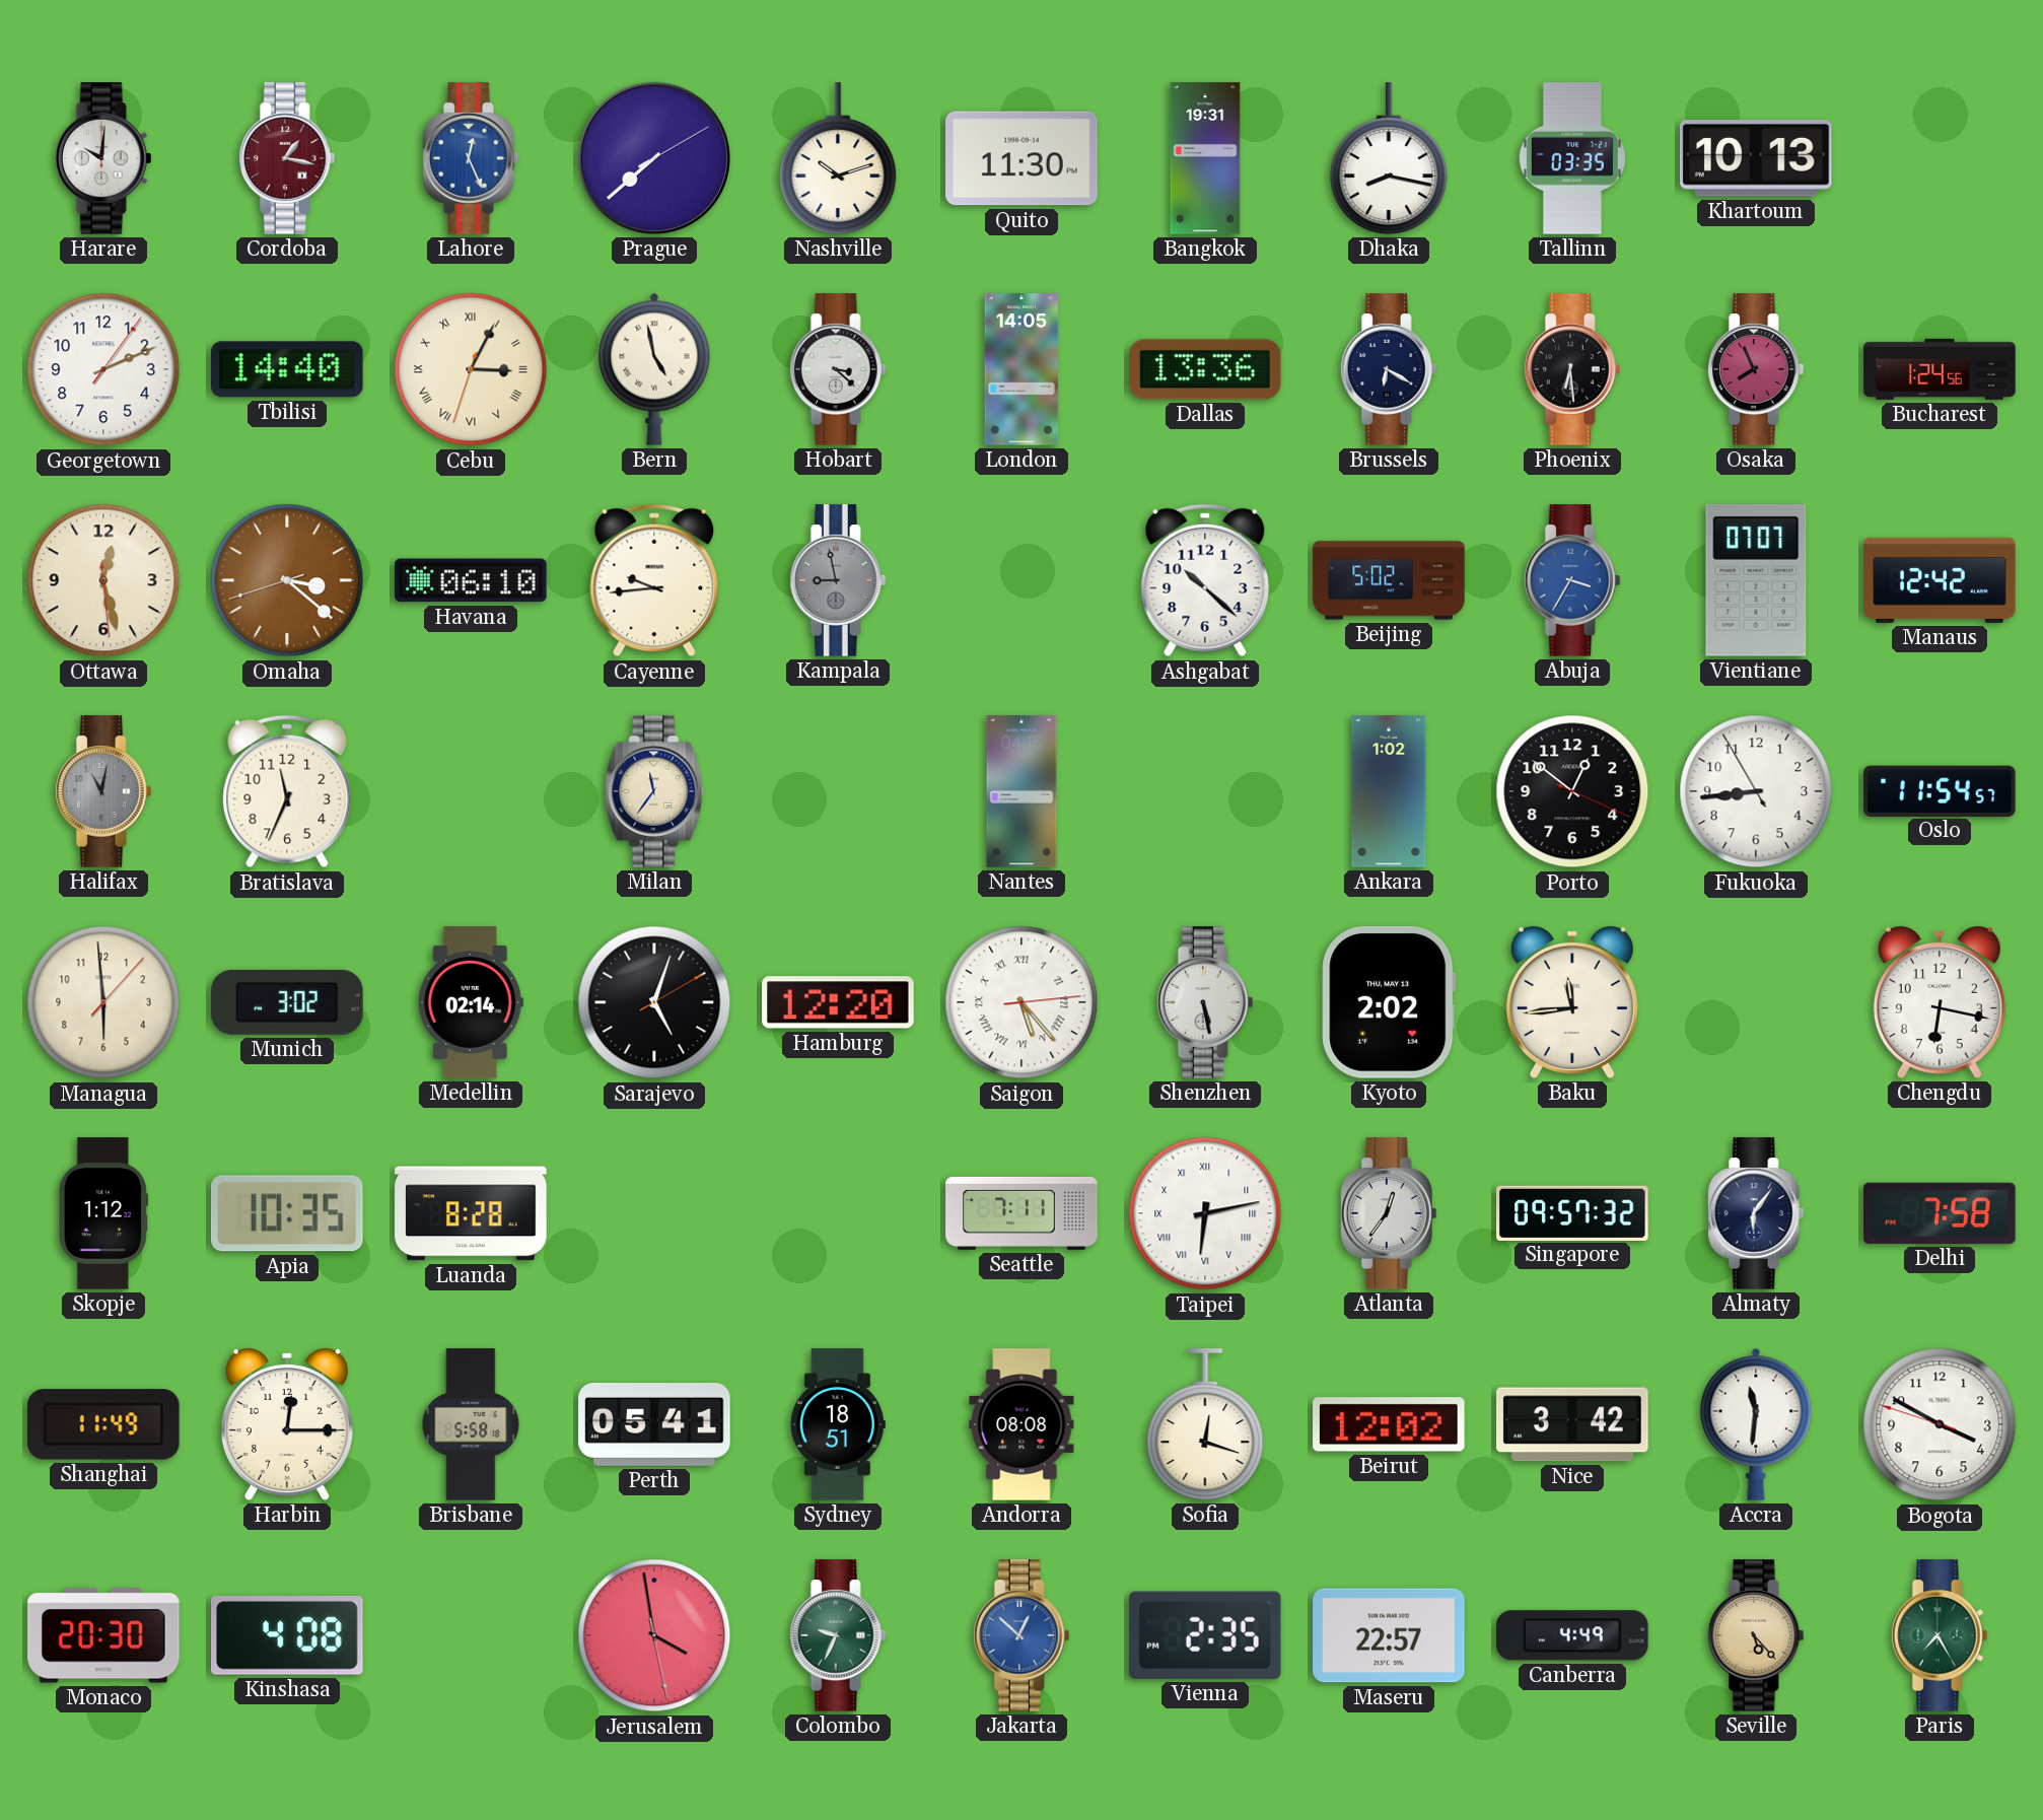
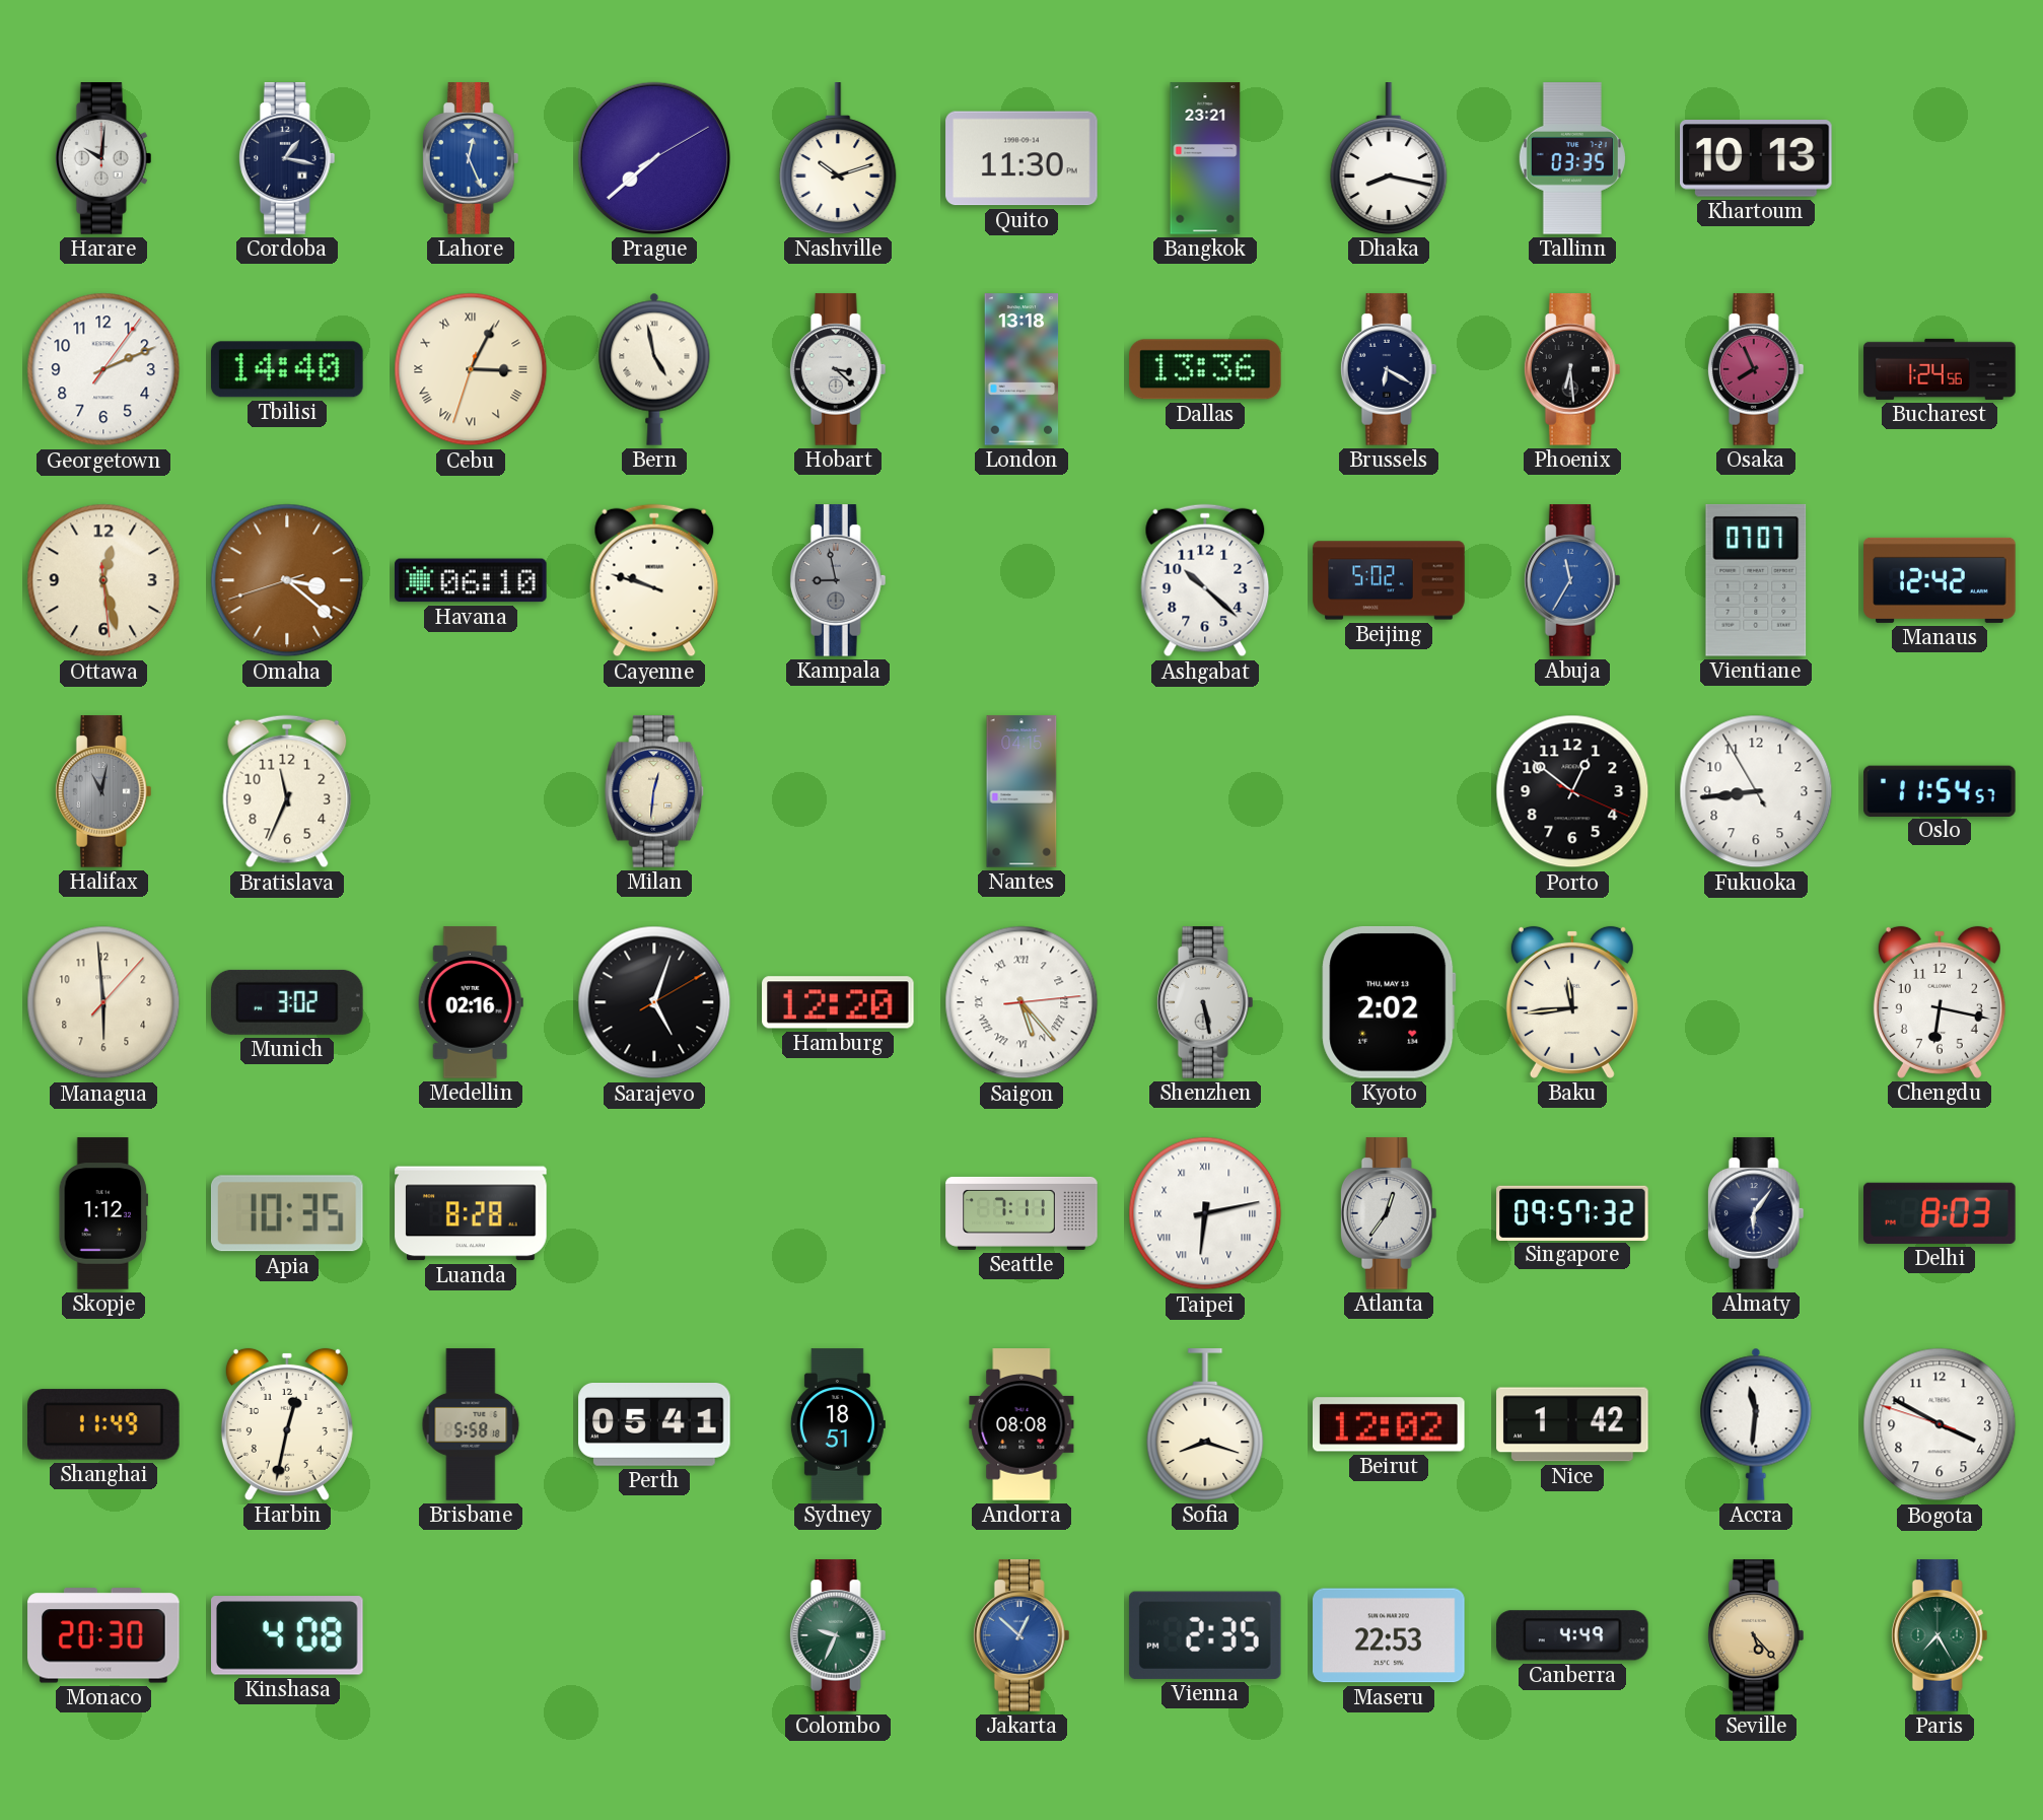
Cordoba dial: burgundy -> navy
Bangkok: 19:31 -> 23:21
London: 14:05 -> 13:18
Cayenne: 9:44 -> 9:48
Abuja: 3:35 -> 11:35
Milan: 11:36 -> 12:31
Ankara: 1:02 -> none
Medellin: 02:14 -> 02:16
Delhi: 7:58 -> 8:03
Harbin: 12:15 -> 12:32
Sofia: 12:18 -> 8:18
Nice: 3:42 -> 1:42
Jerusalem: 3:58 -> none
Maseru: 22:57 -> 22:53
